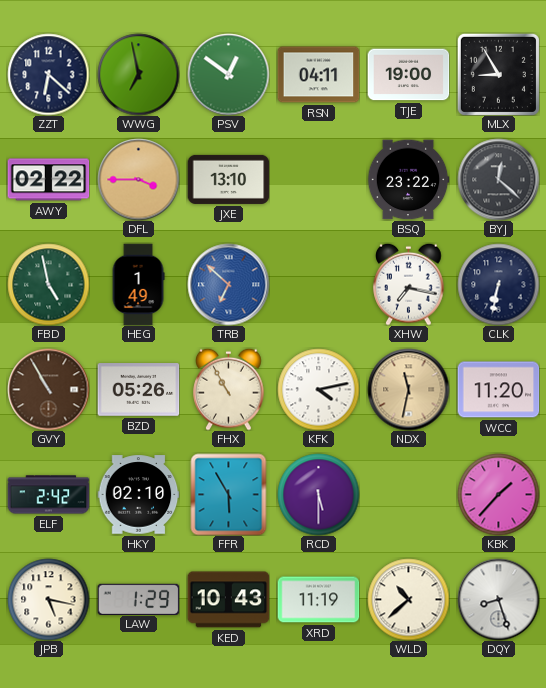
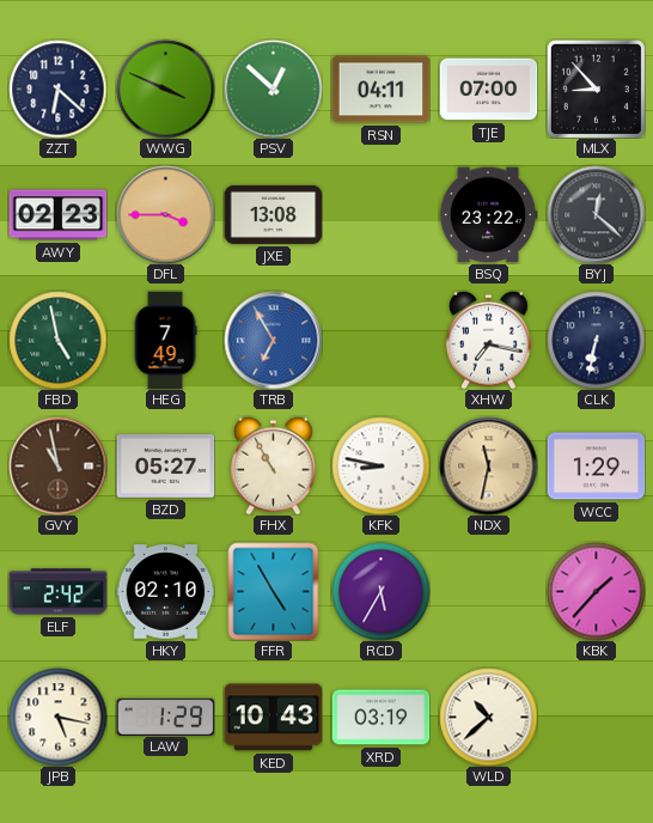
WWG: 6:58 -> 3:49
PSV: 12:51 -> 12:52
TJE: 19:00 -> 07:00
MLX: 8:55 -> 8:53
AWY: 02:22 -> 02:23
JXE: 13:10 -> 13:08
HEG: 1:49 -> 7:49
TRB: 6:52 -> 6:55
GVY: 10:55 -> 10:58
BZD: 05:26 -> 05:27
KFK: 4:13 -> 8:47
WCC: 11:20 -> 1:29
FFR: 5:55 -> 4:55
RCD: 5:30 -> 5:35
XRD: 11:19 -> 03:19
DQY: 8:27 -> none
